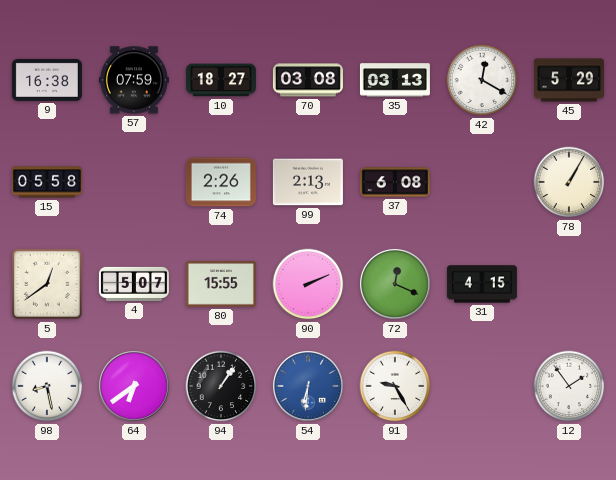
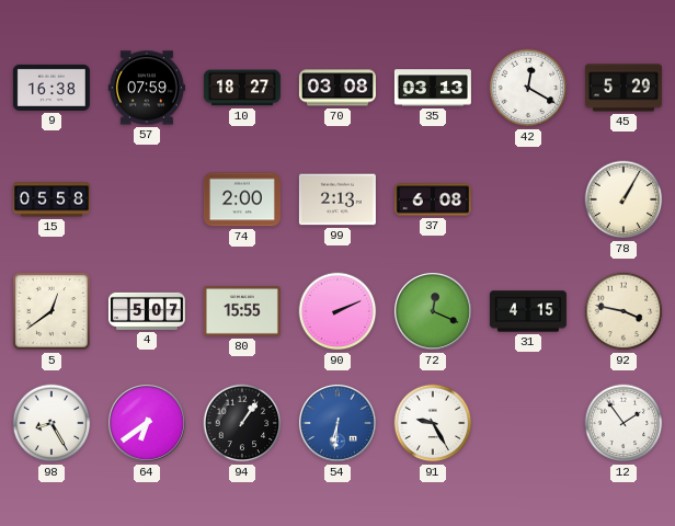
74: 2:26 -> 2:00
92: none -> 3:47
98: 8:28 -> 8:25
